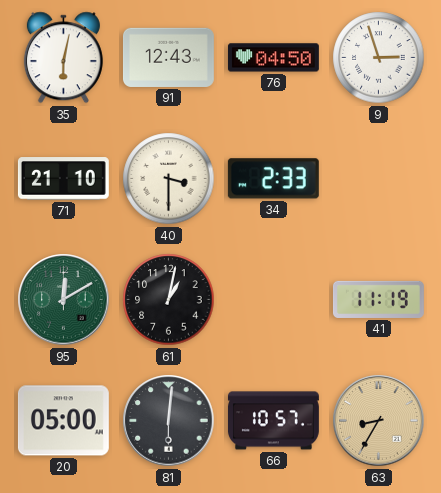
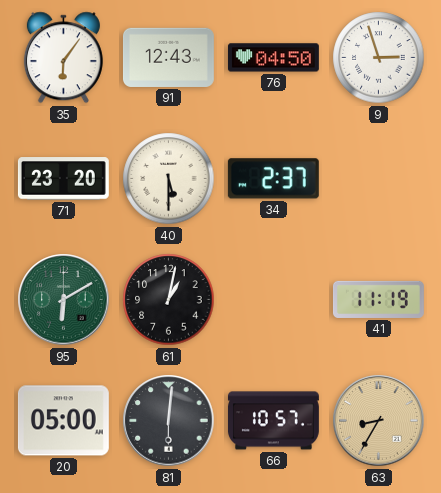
35: 6:02 -> 6:06
71: 21:10 -> 23:20
40: 3:30 -> 5:30
34: 2:33 -> 2:37
95: 12:10 -> 6:10
